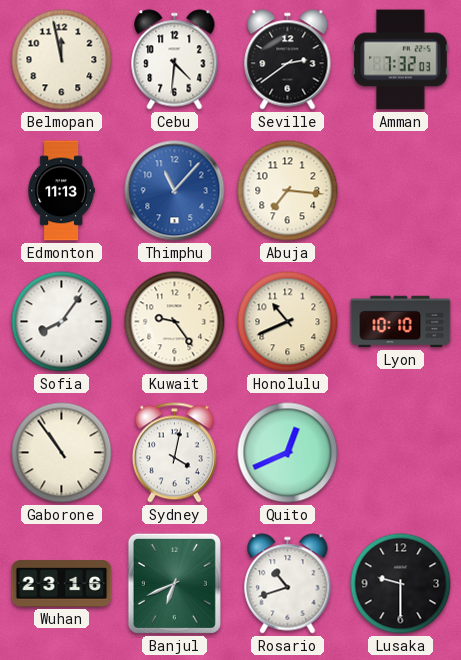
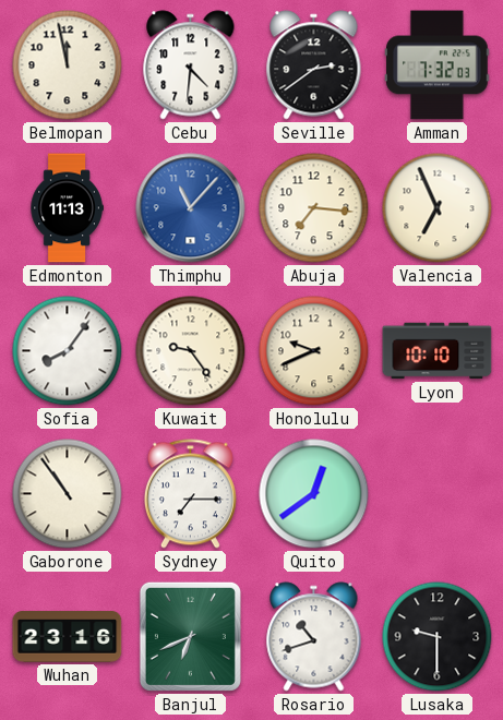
Valencia: none -> 6:56
Honolulu: 10:41 -> 9:41
Sydney: 4:02 -> 7:15
Quito: 12:41 -> 12:39
